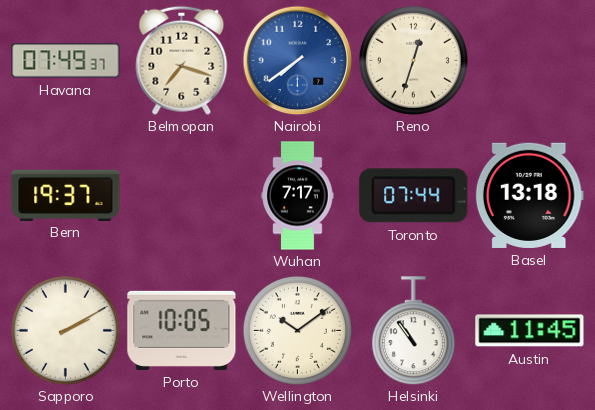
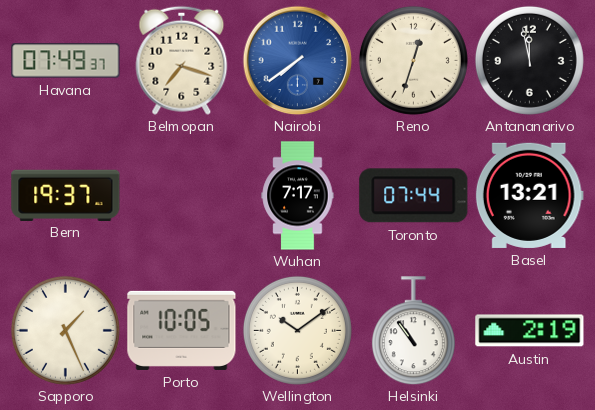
Antananarivo: none -> 11:58
Basel: 13:18 -> 13:21
Sapporo: 2:10 -> 1:26
Austin: 11:45 -> 2:19
